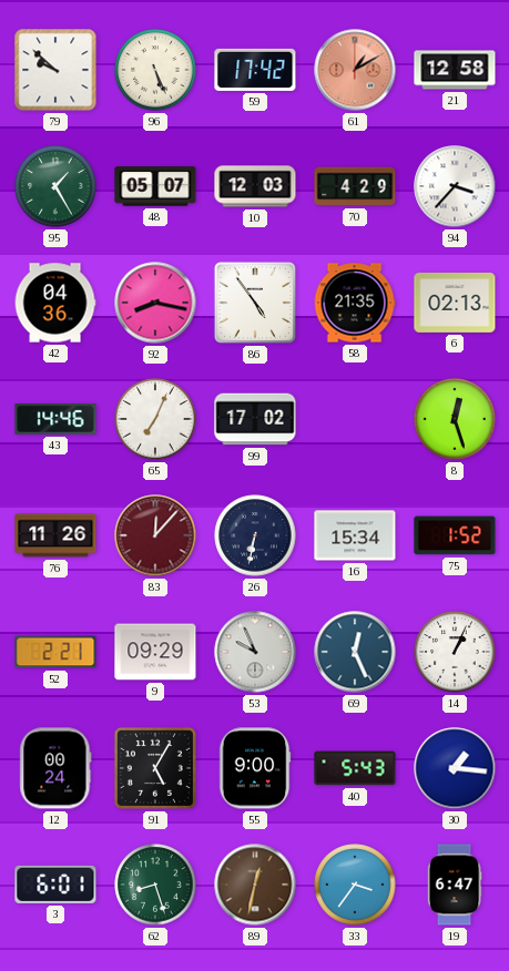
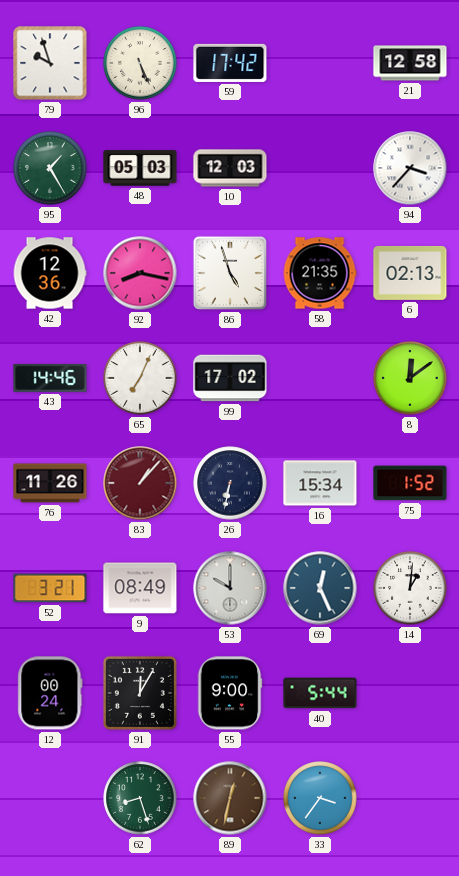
79: 9:52 -> 9:57
61: 1:10 -> none
48: 05:07 -> 05:03
70: 4:29 -> none
42: 04:36 -> 12:36
86: 4:54 -> 4:57
8: 12:27 -> 12:09
83: 12:07 -> 1:07
52: 2:21 -> 3:21
9: 09:29 -> 08:49
53: 9:56 -> 10:00
14: 1:04 -> 1:01
91: 5:05 -> 12:05
40: 5:43 -> 5:44
30: 1:16 -> none
3: 6:01 -> none
19: 6:47 -> none
